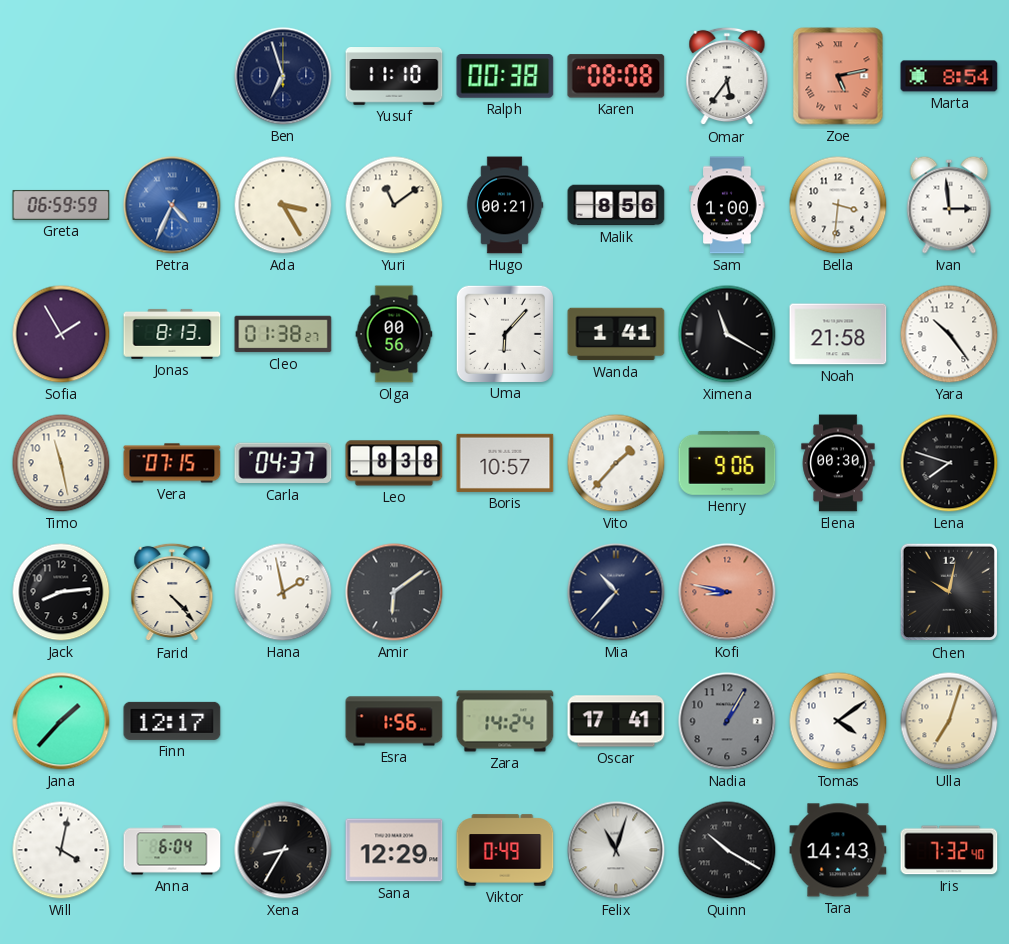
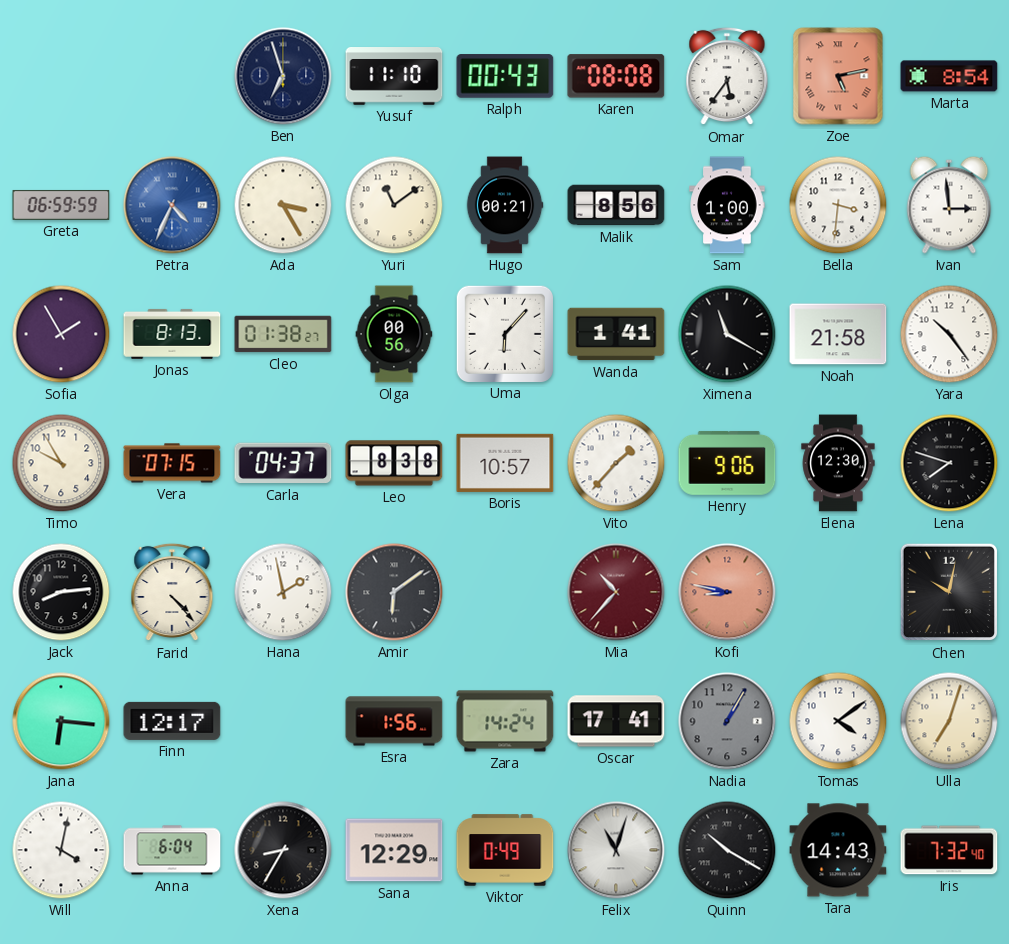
Ralph: 00:38 -> 00:43
Timo: 11:28 -> 9:55
Elena: 00:30 -> 12:30
Mia dial: navy -> burgundy
Jana: 1:37 -> 6:16
